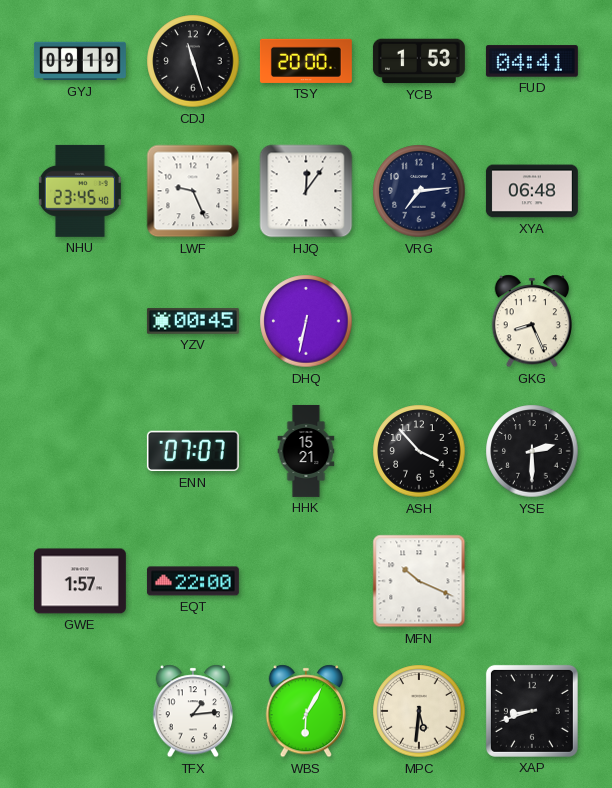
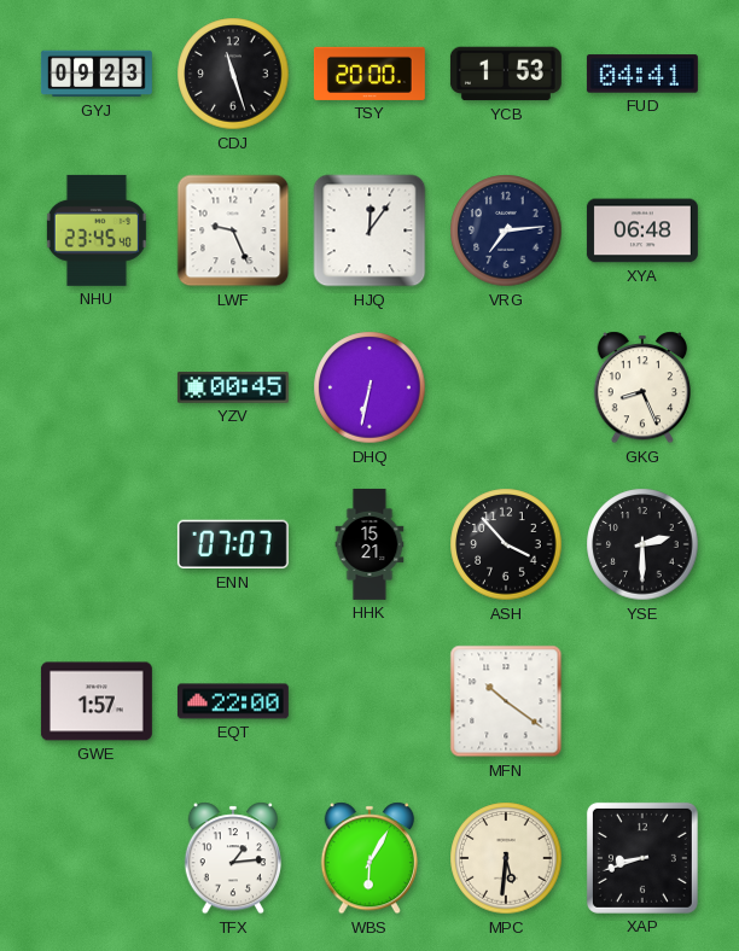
GYJ: 09:19 -> 09:23
MFN: 10:19 -> 10:21
